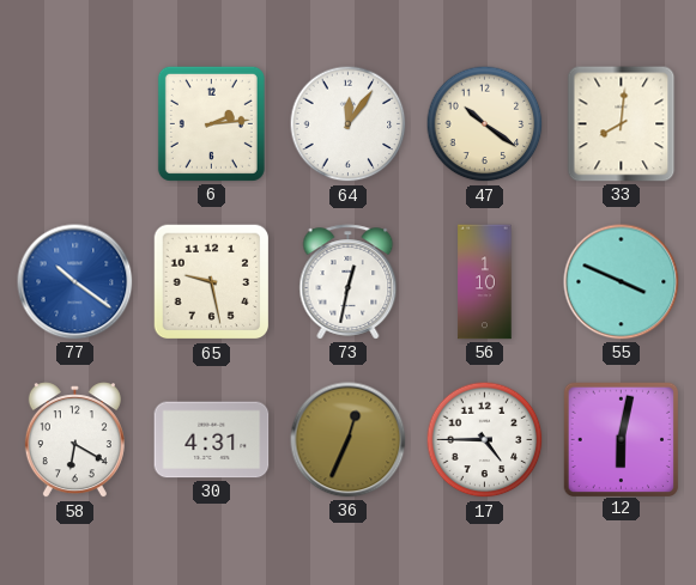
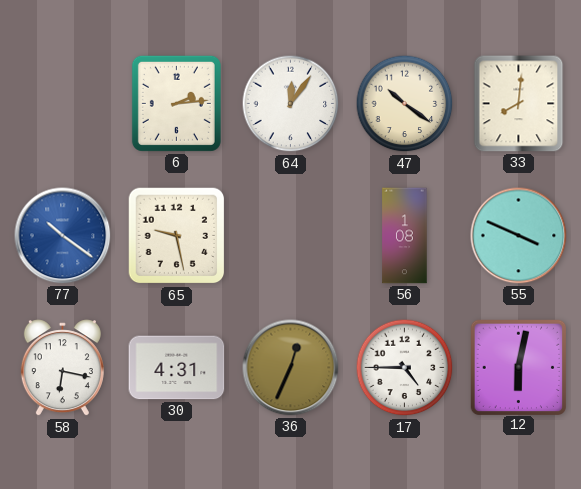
73: 12:32 -> none
56: 1:10 -> 1:08
58: 6:20 -> 6:17
